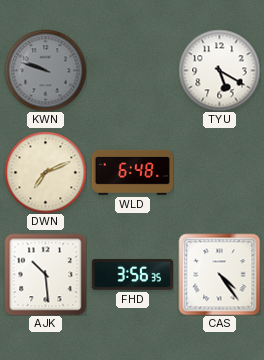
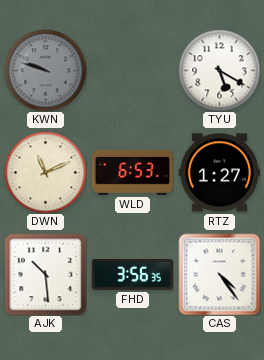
DWN: 7:11 -> 11:11
WLD: 6:48 -> 6:53
RTZ: none -> 1:27
